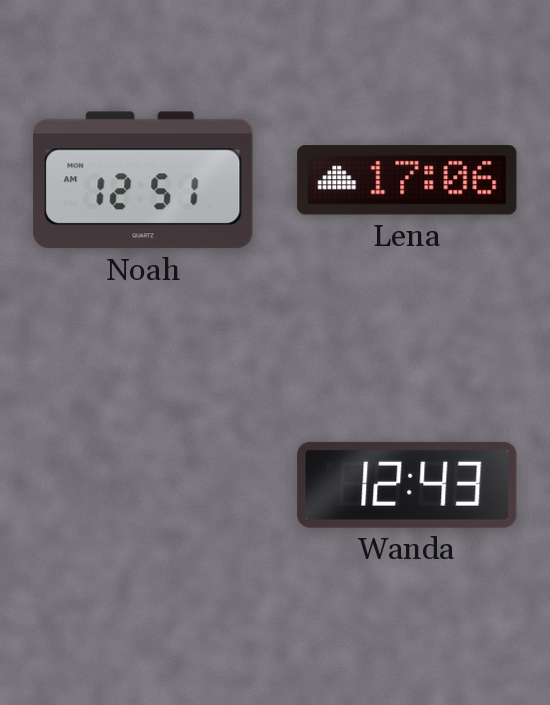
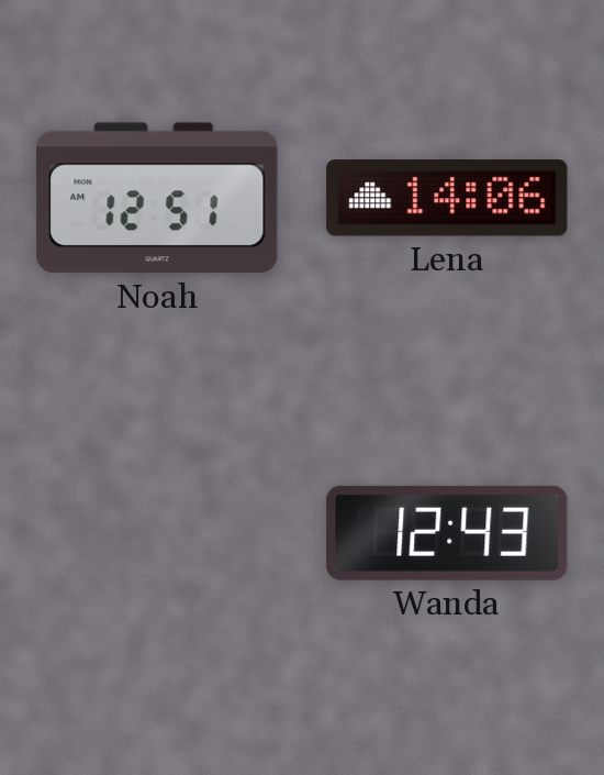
Lena: 17:06 -> 14:06
